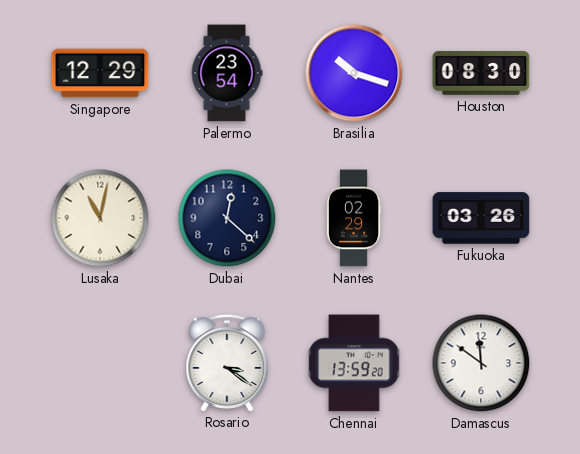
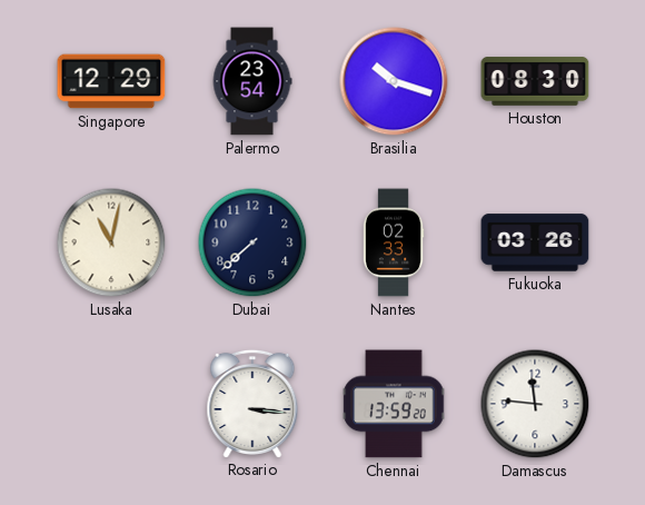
Dubai: 12:22 -> 7:38
Nantes: 02:29 -> 02:33
Rosario: 3:21 -> 3:16
Damascus: 11:51 -> 11:46
